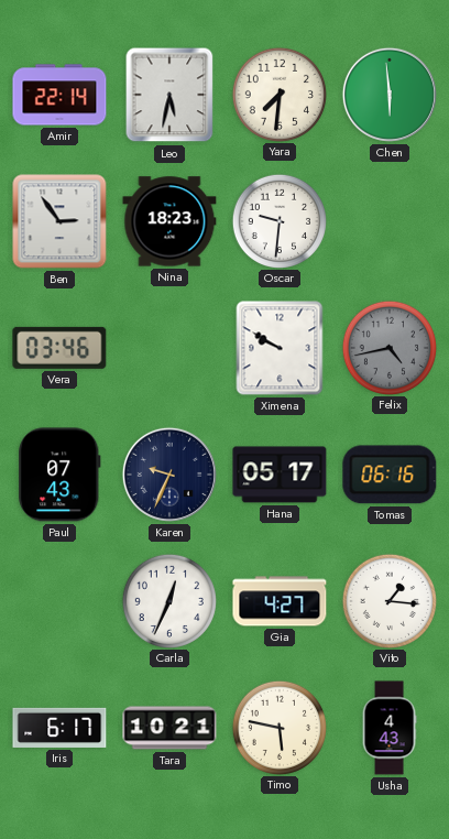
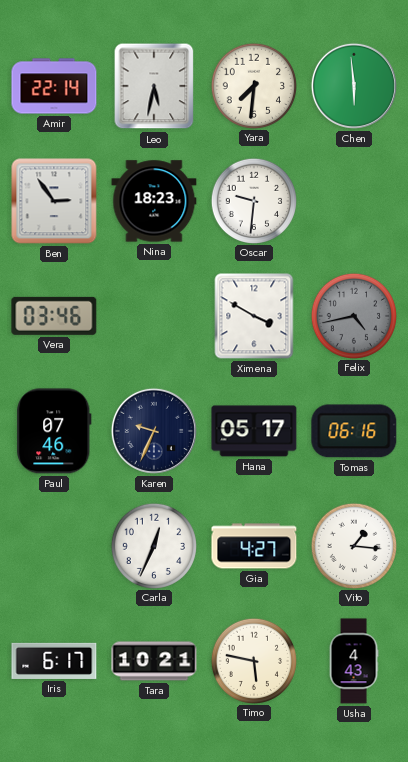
Ximena: 9:50 -> 3:50
Paul: 07:43 -> 07:46
